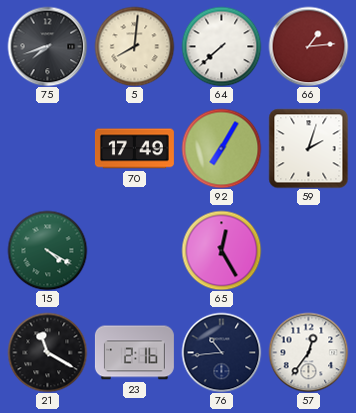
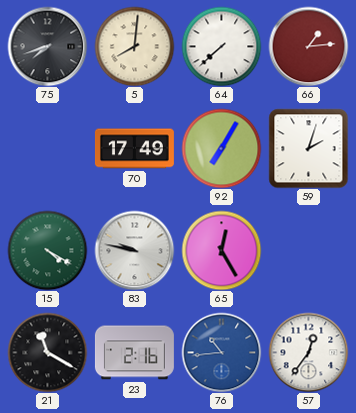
83: none -> 9:47
76 dial: navy -> blue
